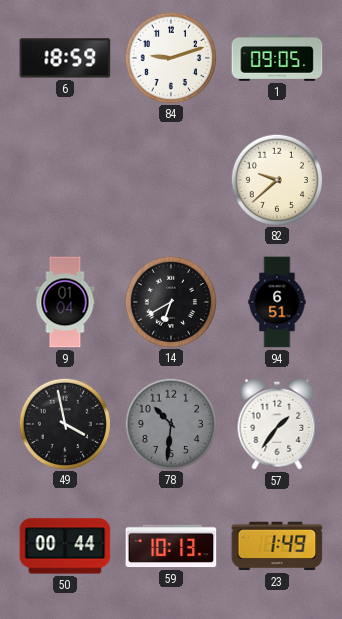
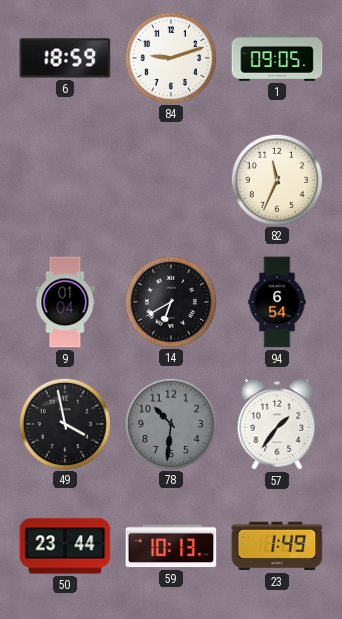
82: 9:38 -> 11:34
94: 6:51 -> 6:54
50: 00:44 -> 23:44
